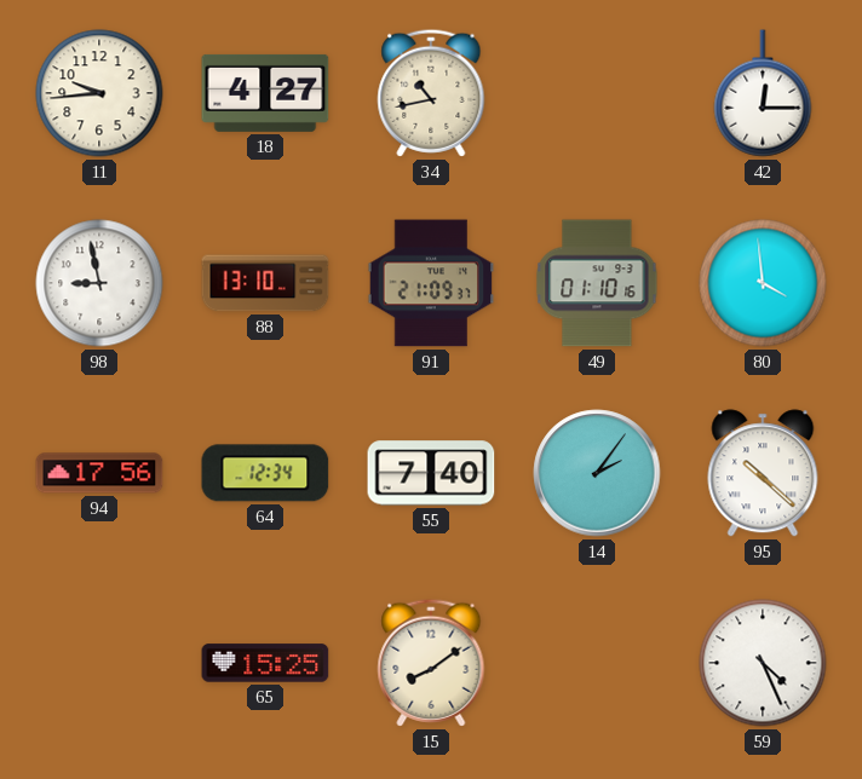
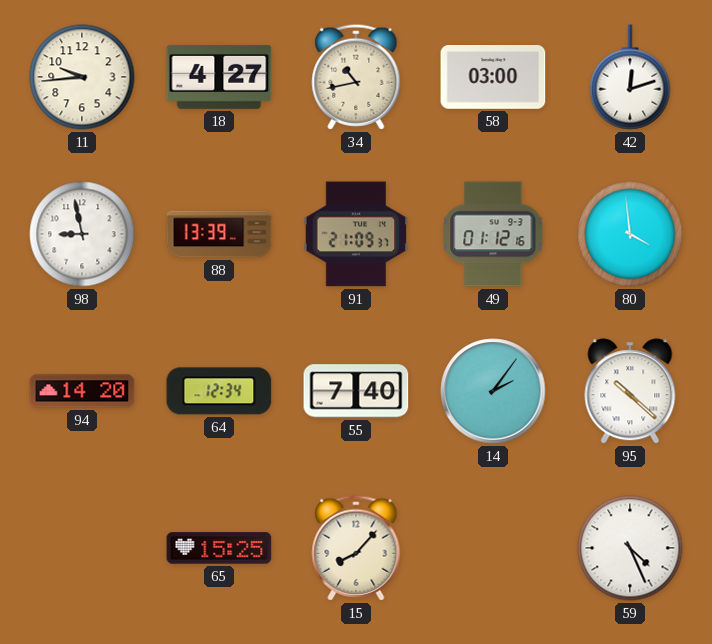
58: none -> 03:00
42: 12:15 -> 12:12
88: 13:10 -> 13:39
49: 01:10 -> 01:12
94: 17:56 -> 14:20
15: 8:09 -> 8:07
